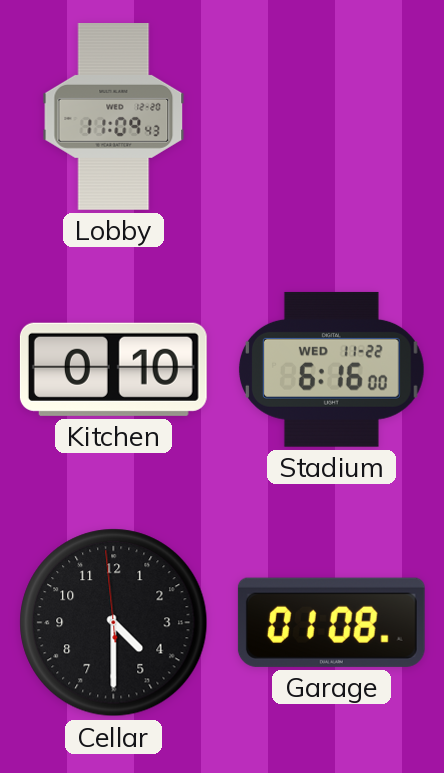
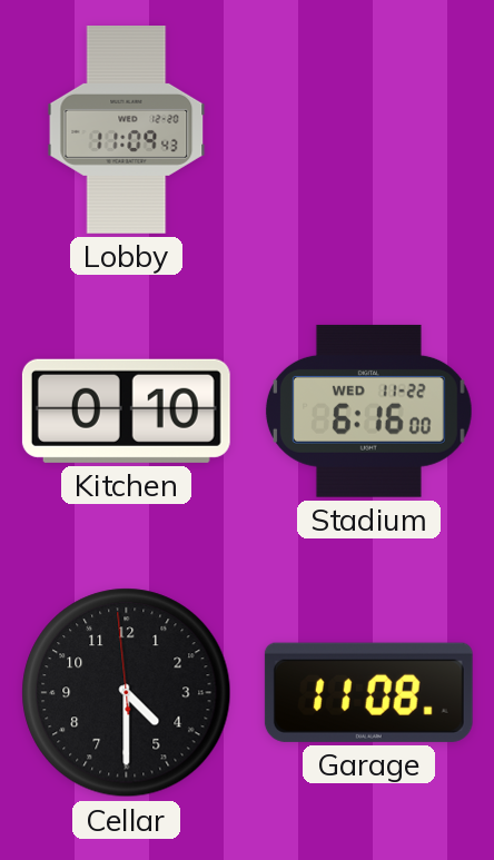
Garage: 01:08 -> 11:08
